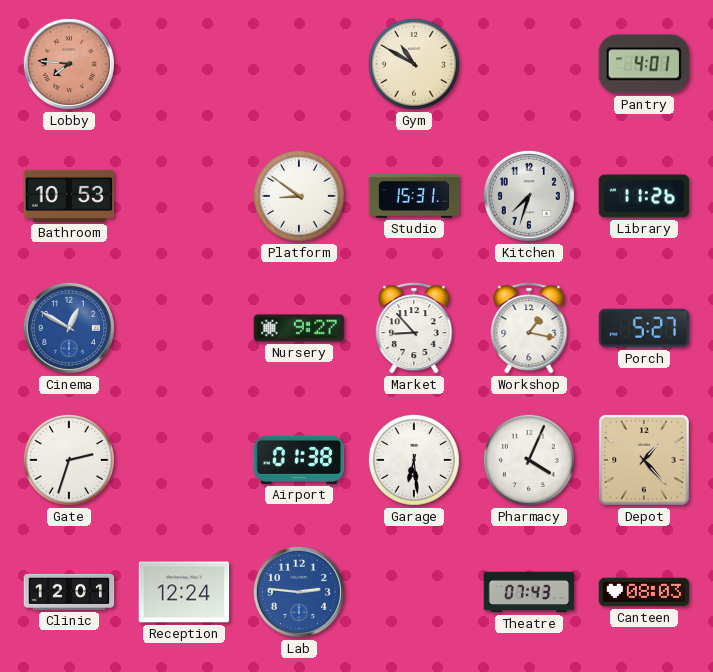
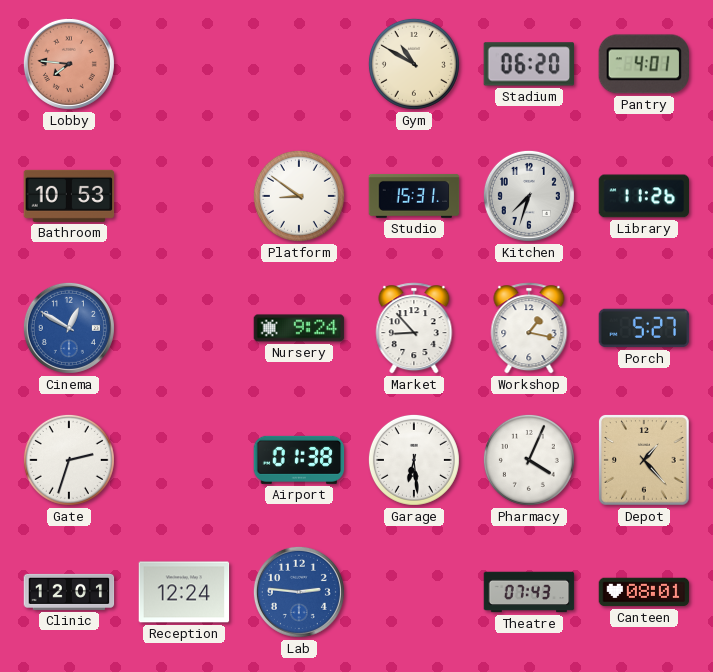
Stadium: none -> 06:20
Nursery: 9:27 -> 9:24
Canteen: 08:03 -> 08:01
